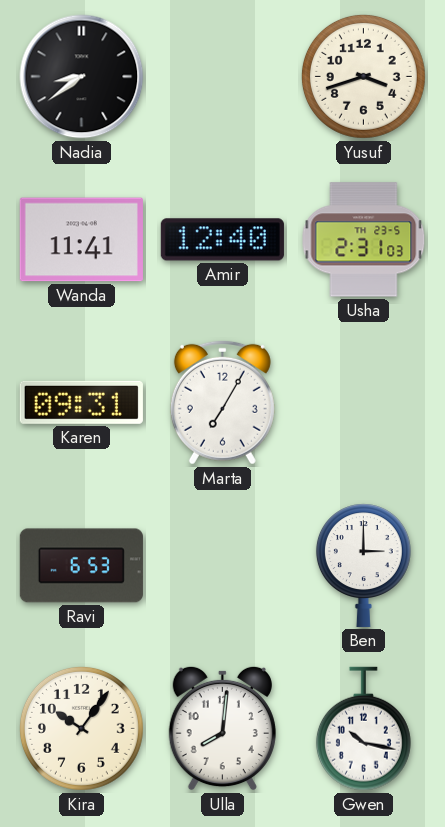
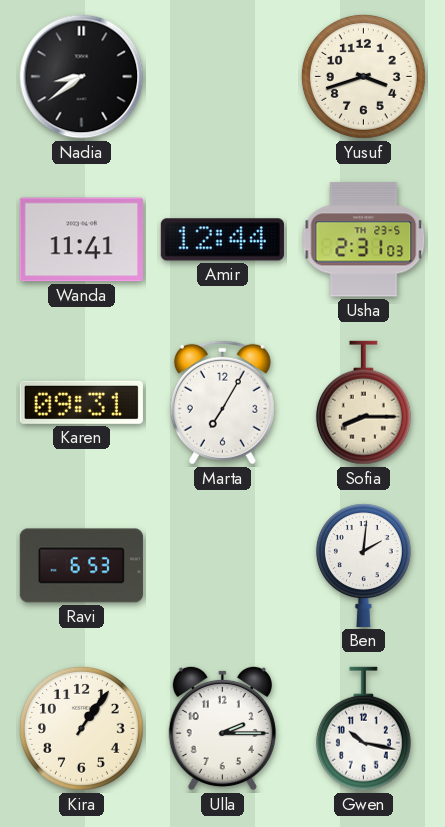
Amir: 12:40 -> 12:44
Sofia: none -> 8:15
Ben: 3:00 -> 2:01
Kira: 10:06 -> 1:06
Ulla: 8:01 -> 2:15
